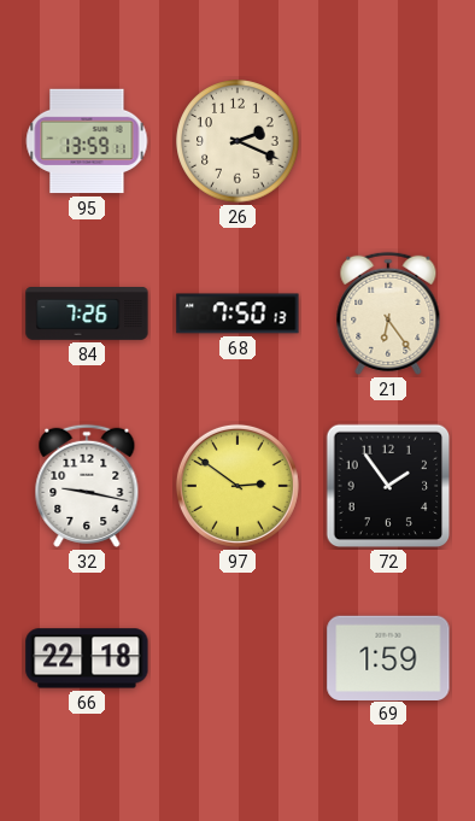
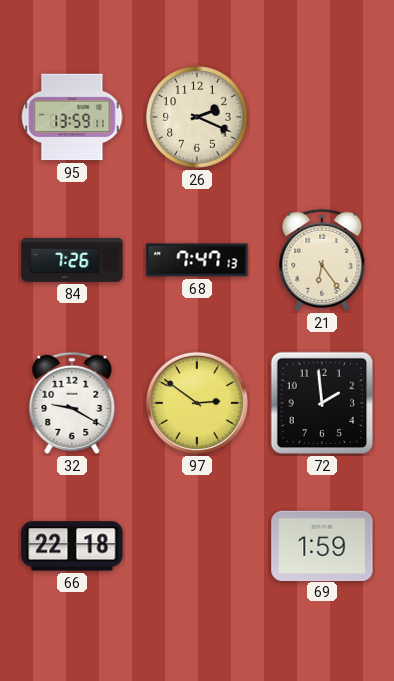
68: 7:50 -> 7:47
32: 9:17 -> 9:20
72: 1:54 -> 1:59
